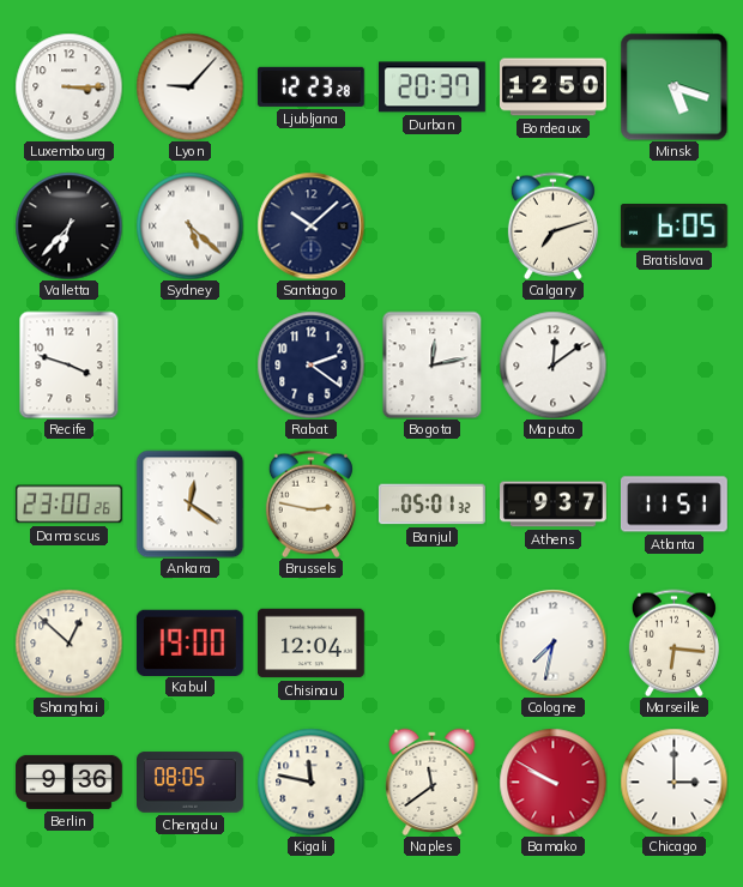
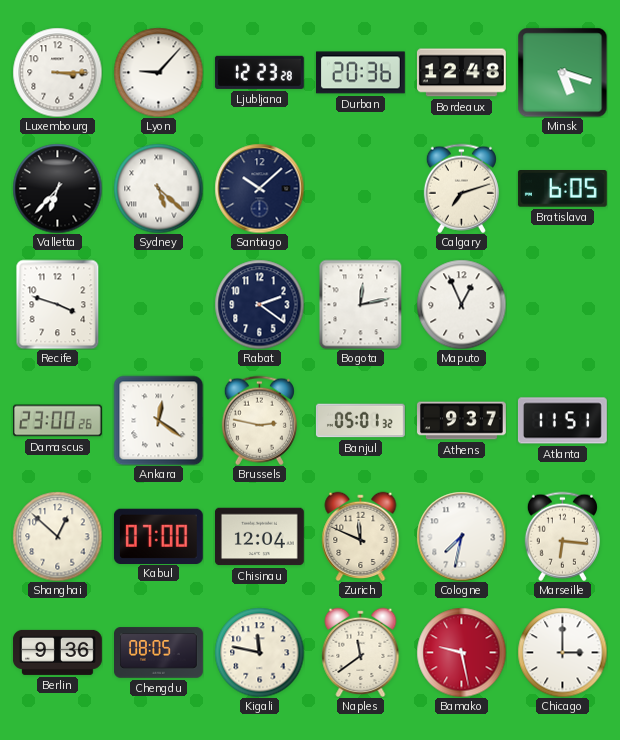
Durban: 20:37 -> 20:36
Bordeaux: 12:50 -> 12:48
Maputo: 12:09 -> 12:56
Kabul: 19:00 -> 07:00
Zurich: none -> 11:49
Bamako: 9:50 -> 9:28
